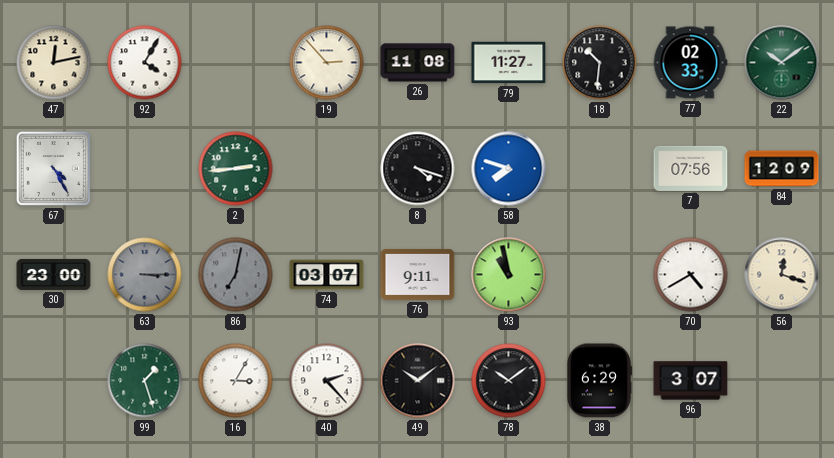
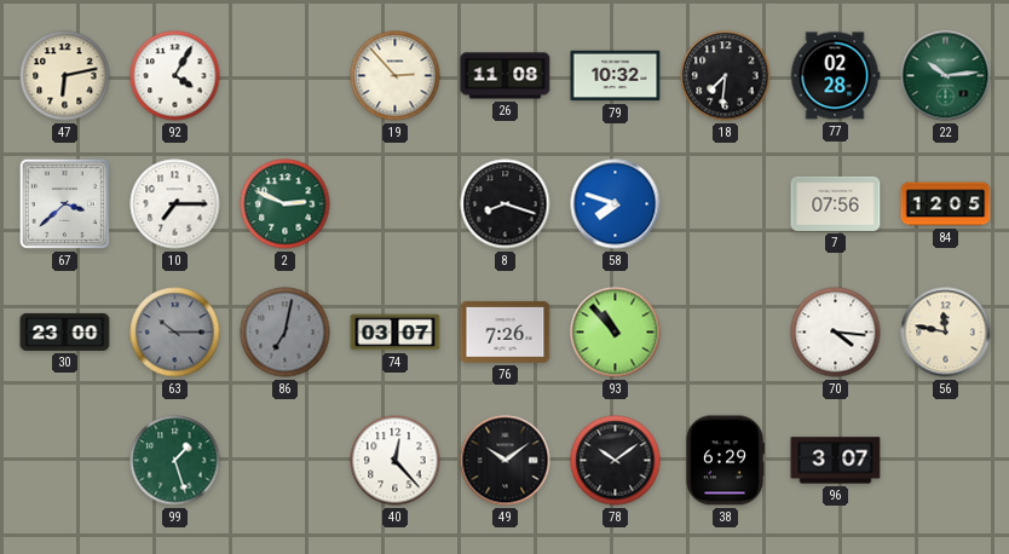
47: 12:13 -> 6:13
79: 11:27 -> 10:32
18: 10:31 -> 7:31
77: 02:33 -> 02:28
22: 10:09 -> 10:14
67: 4:25 -> 3:38
10: none -> 7:15
2: 2:44 -> 2:49
8: 4:18 -> 8:18
84: 12:09 -> 12:05
63: 3:15 -> 10:15
76: 9:11 -> 7:26
93: 10:58 -> 10:53
70: 4:40 -> 4:16
56: 12:18 -> 11:47
16: 3:05 -> none
40: 2:23 -> 12:23
